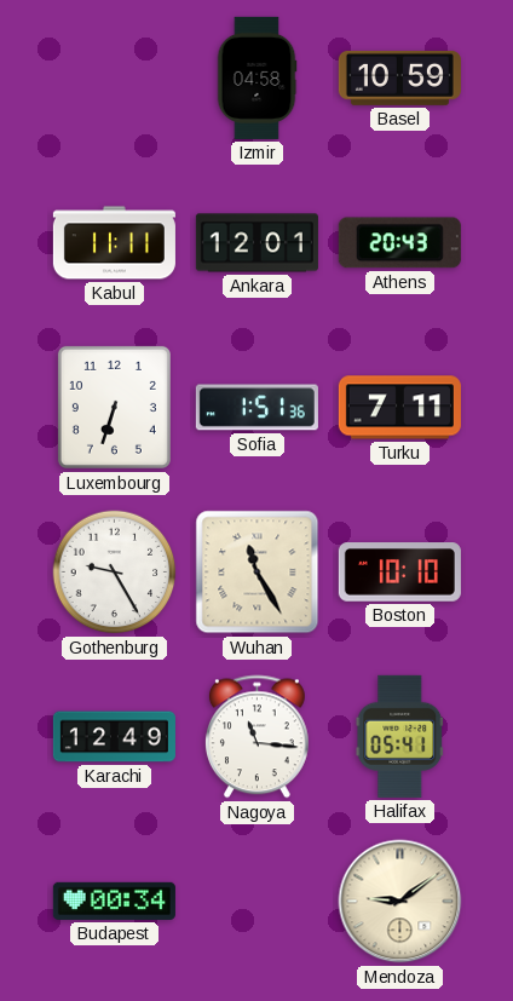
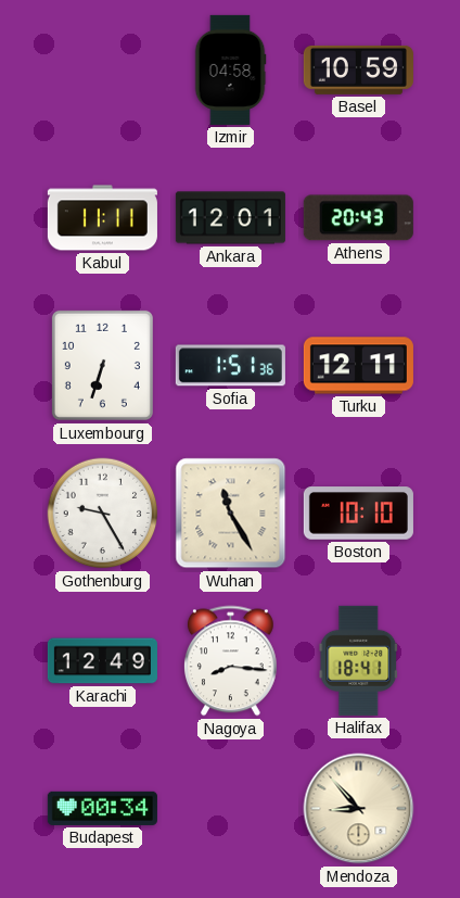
Turku: 7:11 -> 12:11
Nagoya: 11:16 -> 8:16
Halifax: 05:41 -> 18:41
Mendoza: 9:09 -> 8:53
